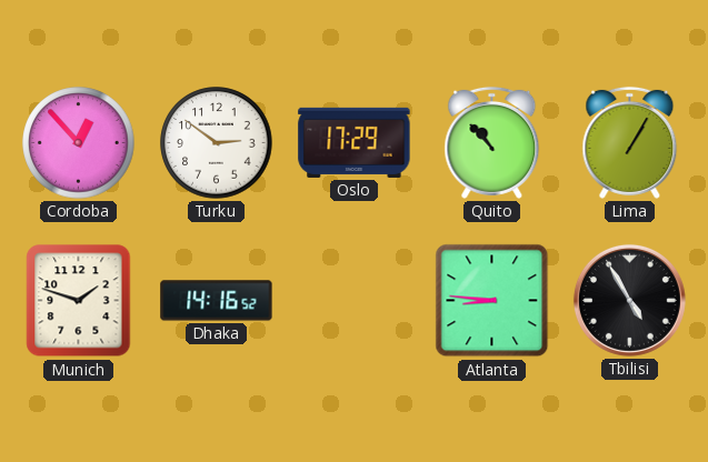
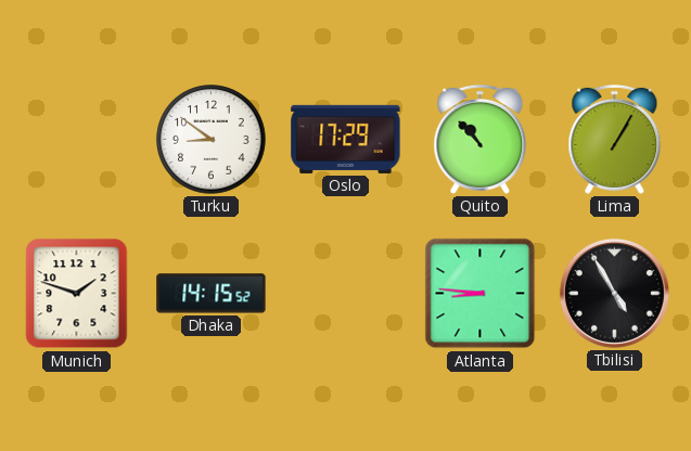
Cordoba: 12:53 -> none
Turku: 2:51 -> 8:51
Dhaka: 14:16 -> 14:15
